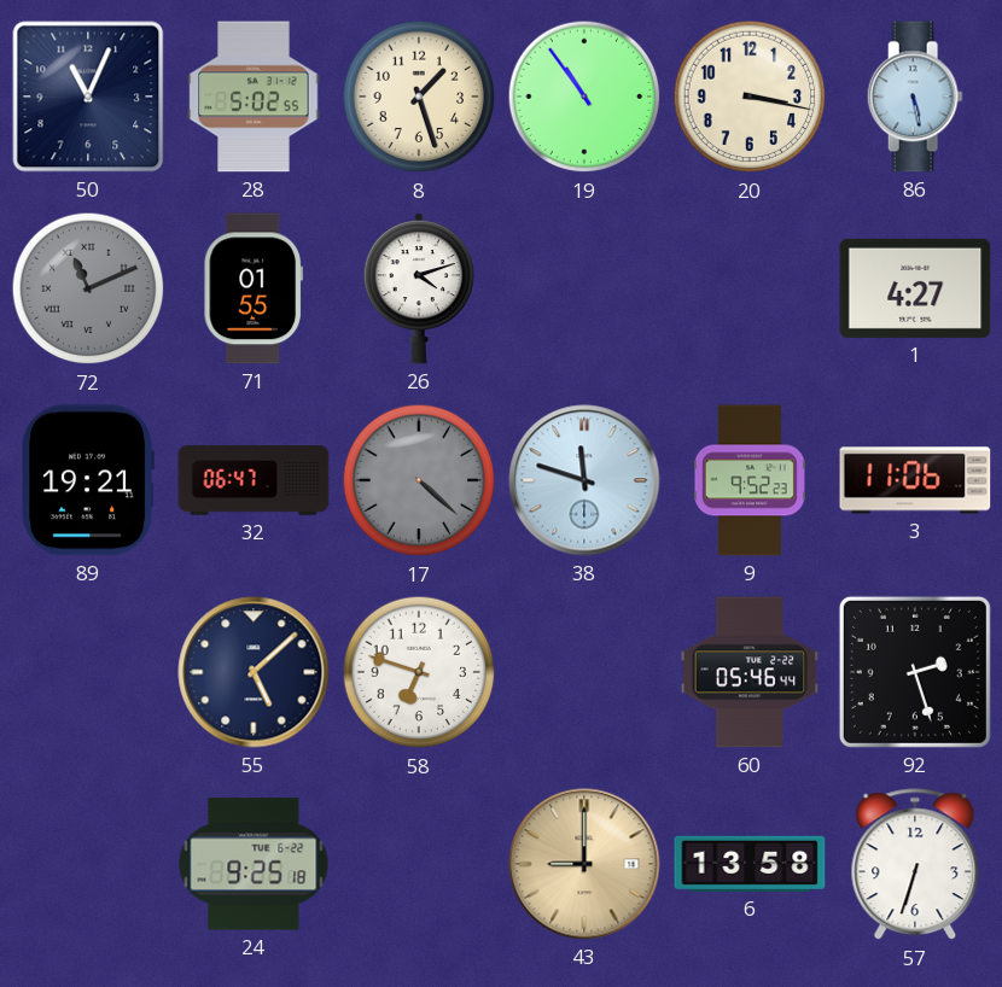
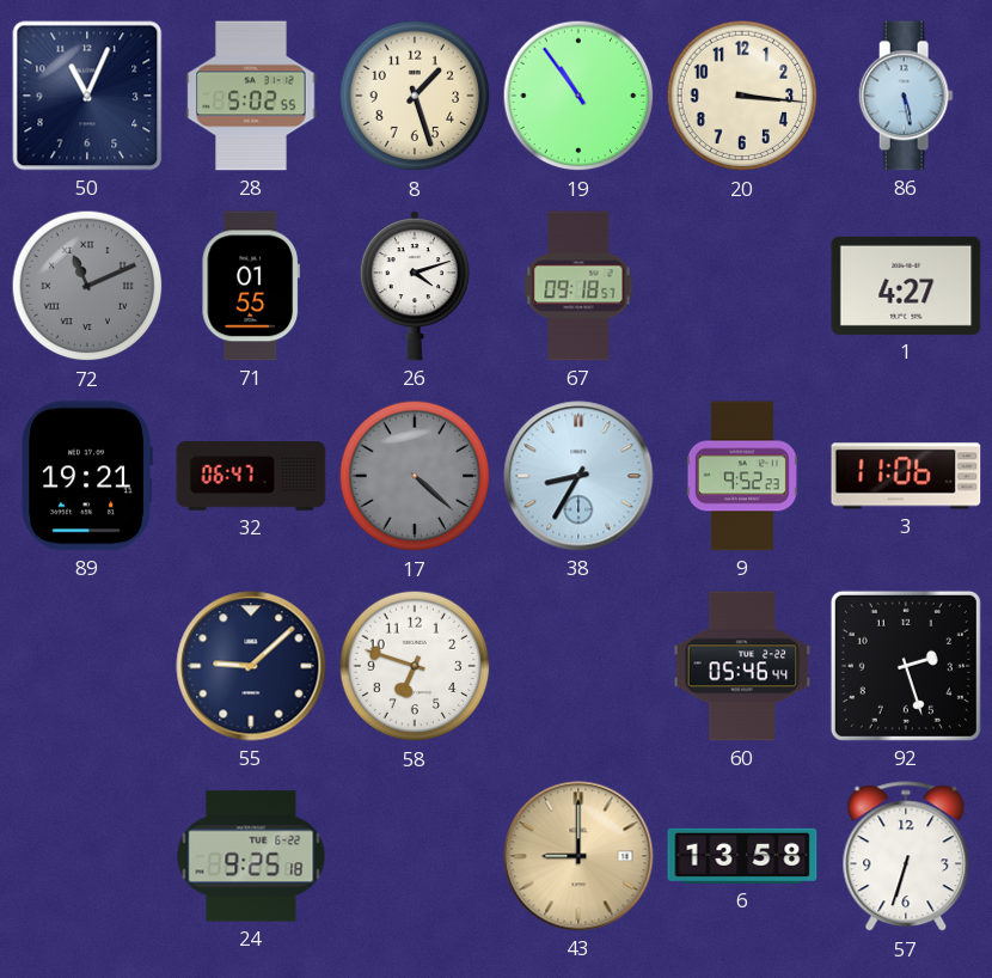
20: 3:17 -> 3:16
67: none -> 09:18
38: 11:48 -> 8:35
55: 5:08 -> 9:08
